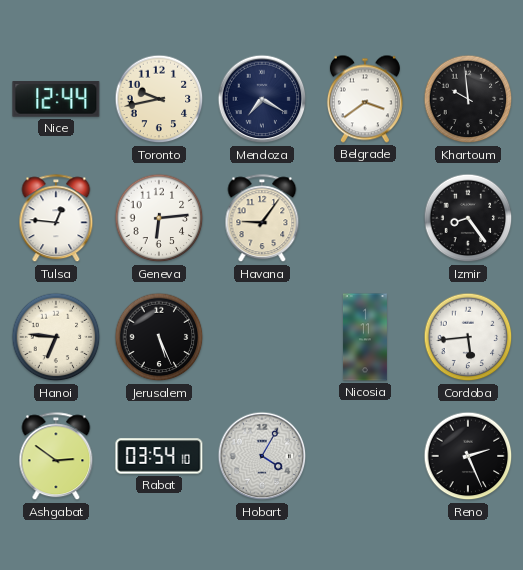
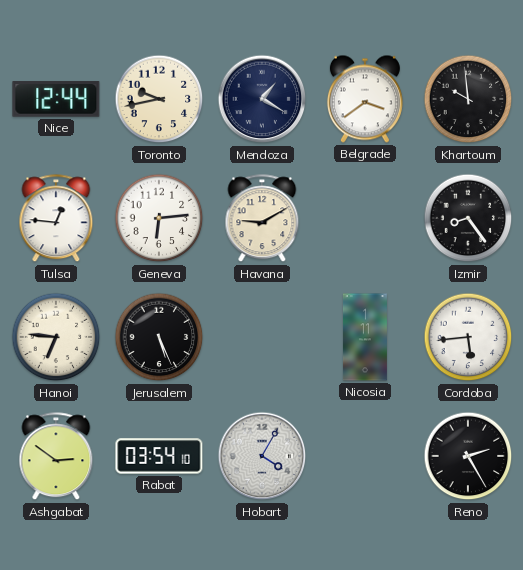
Mendoza: 7:20 -> 1:20
Havana: 9:06 -> 9:10
Reno: 2:26 -> 2:25
